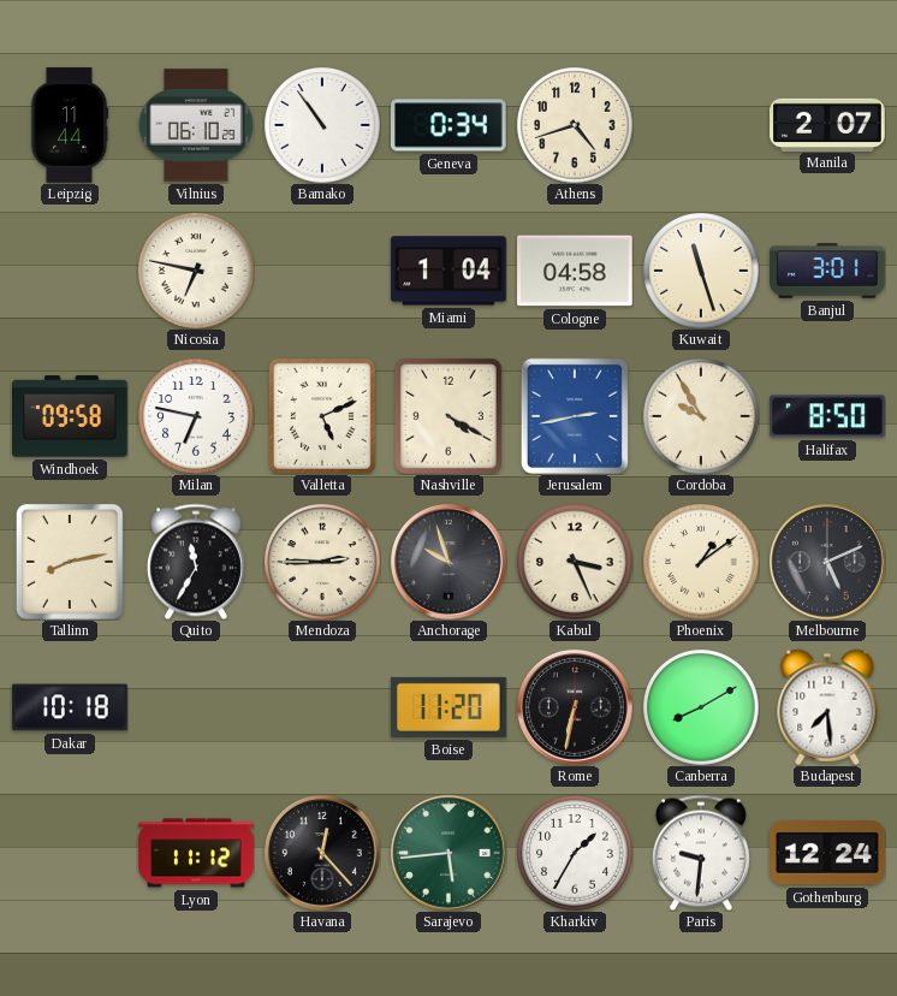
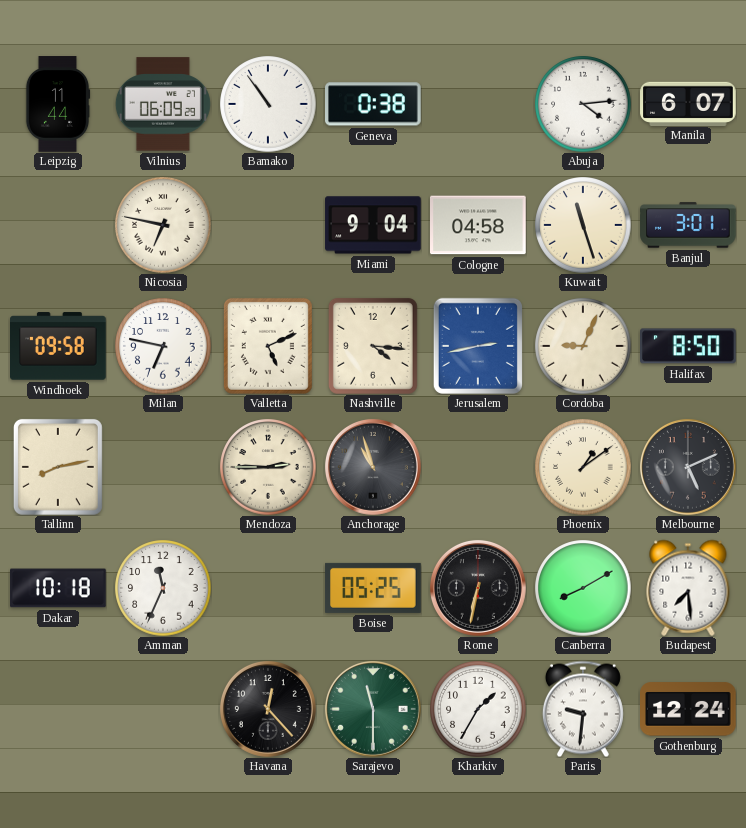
Vilnius: 06:10 -> 06:09
Geneva: 0:34 -> 0:38
Athens: 4:42 -> none
Abuja: none -> 4:14
Manila: 2:07 -> 6:07
Miami: 1:04 -> 9:04
Nashville: 4:20 -> 4:16
Cordoba: 9:55 -> 9:04
Quito: 11:35 -> none
Anchorage: 9:57 -> 10:57
Kabul: 3:26 -> none
Amman: none -> 11:34
Boise: 11:20 -> 05:25
Lyon: 11:12 -> none
Sarajevo: 5:44 -> 11:30
